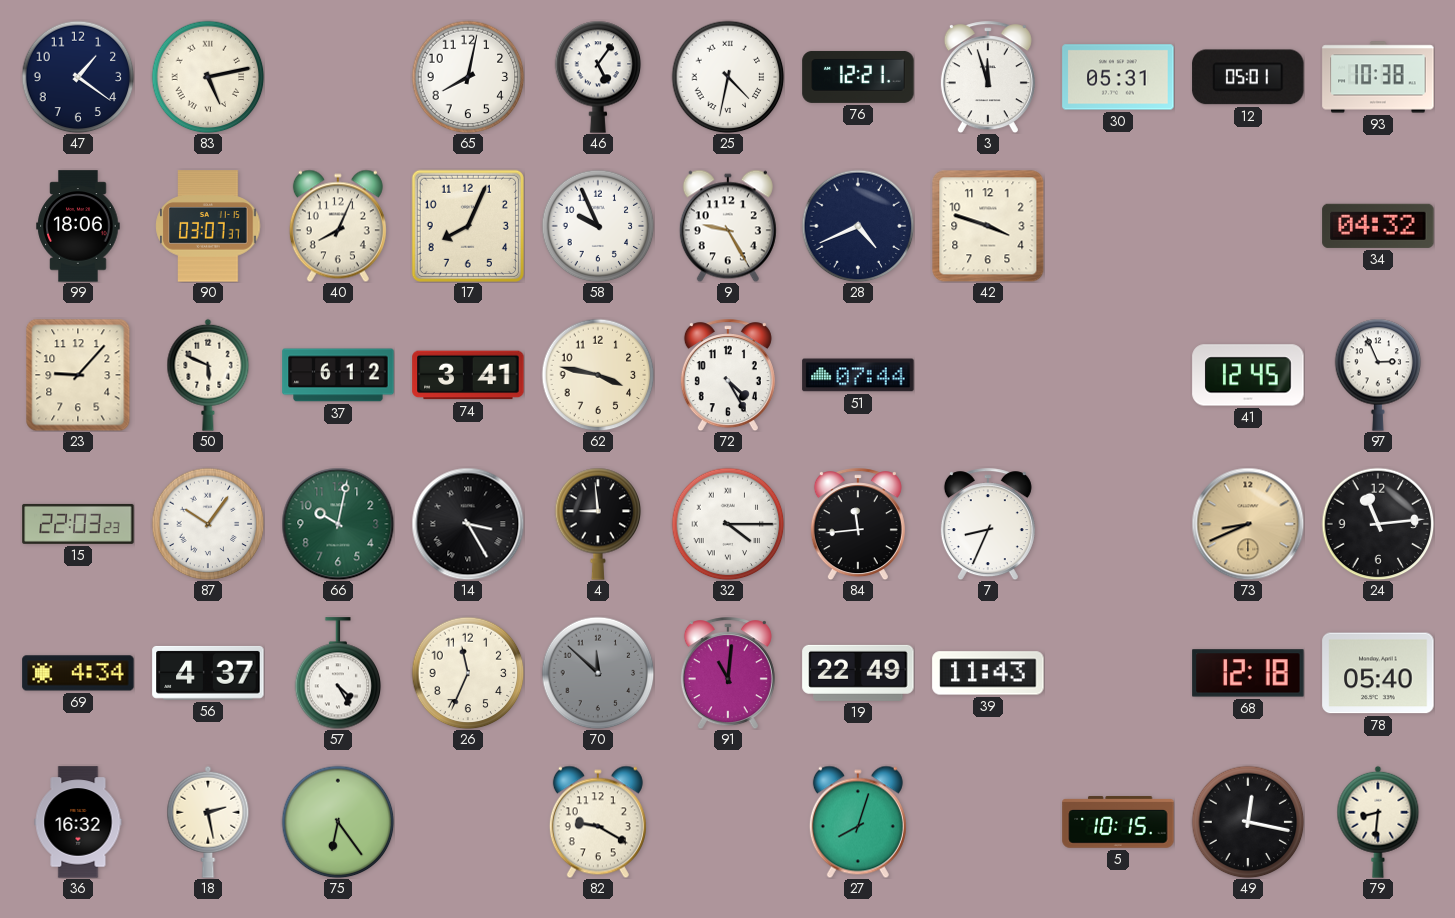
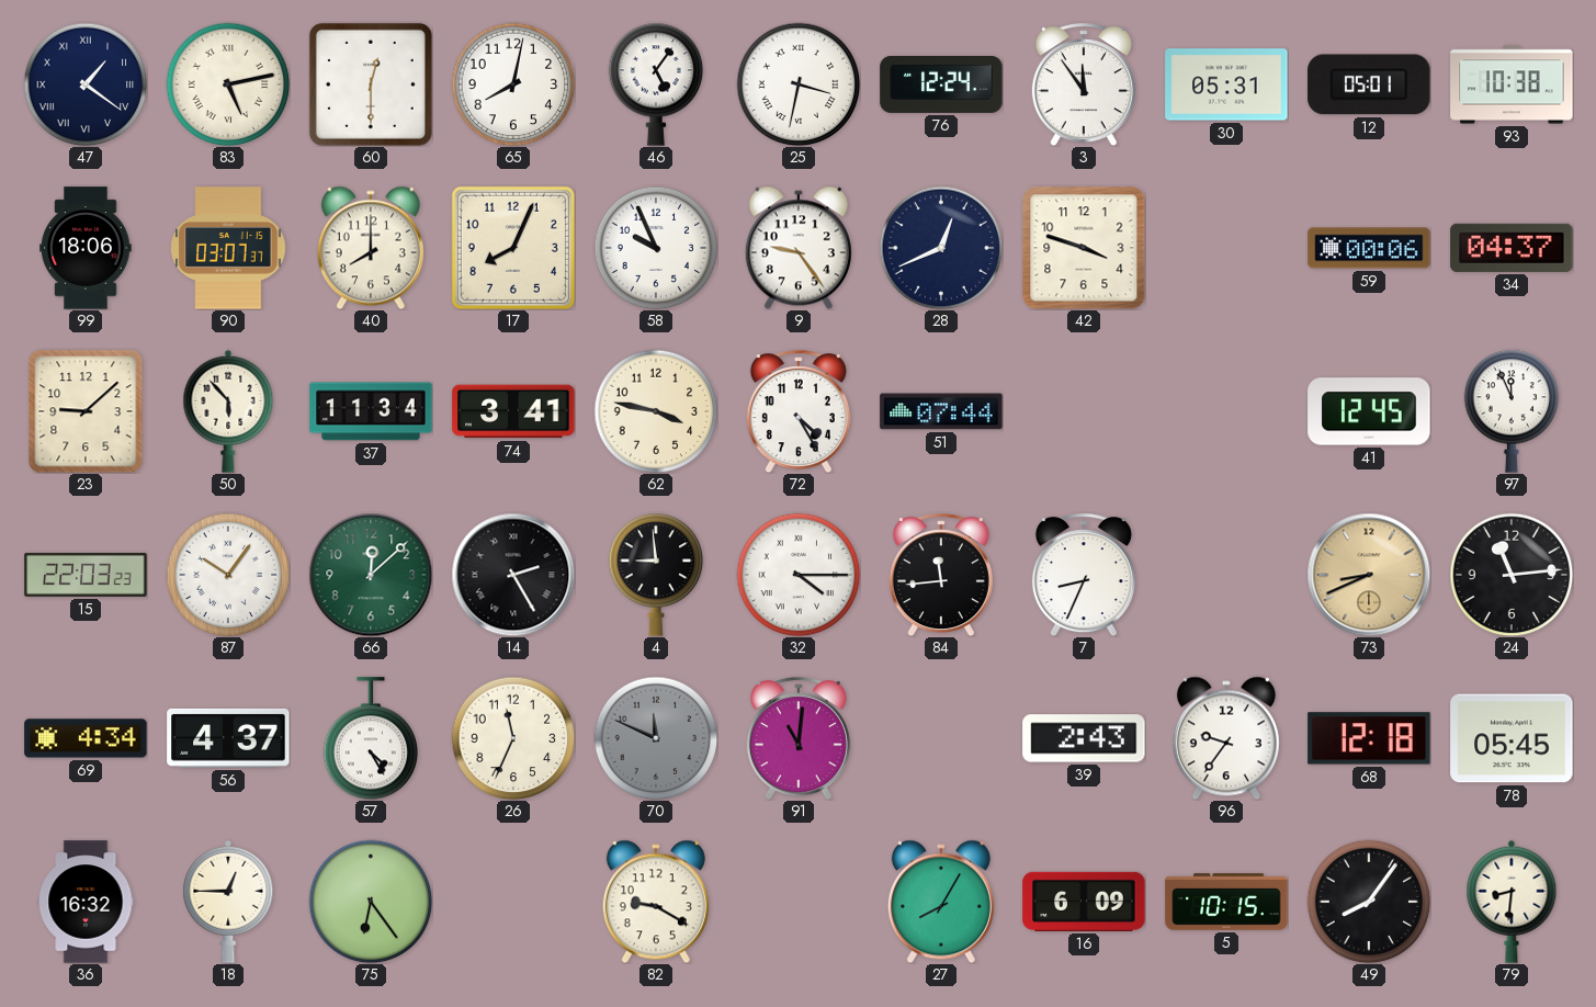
47 numerals: Arabic -> Roman
60: none -> 12:30
25: 4:32 -> 3:32
76: 12:21 -> 12:24
3: 11:57 -> 11:54
40: 8:04 -> 8:00
9: 9:25 -> 9:24
28: 4:41 -> 12:41
59: none -> 00:06
34: 04:32 -> 04:37
23: 9:07 -> 9:08
50: 5:49 -> 5:53
37: 6:12 -> 11:34
97: 2:56 -> 11:56
66: 10:02 -> 12:08
14: 3:25 -> 2:25
70: 11:52 -> 11:49
19: 22:49 -> none
39: 11:43 -> 2:43
96: none -> 9:36
78: 05:40 -> 05:45
18: 2:28 -> 12:45
27: 8:03 -> 8:05
16: none -> 6:09
49: 12:17 -> 8:06
